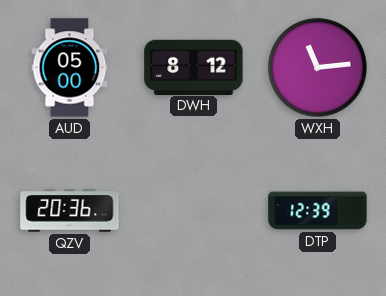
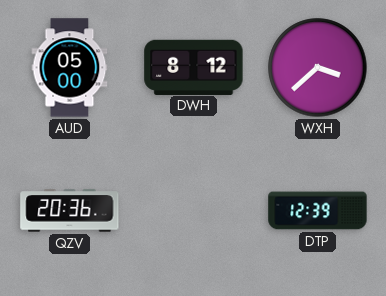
WXH: 11:14 -> 3:38
